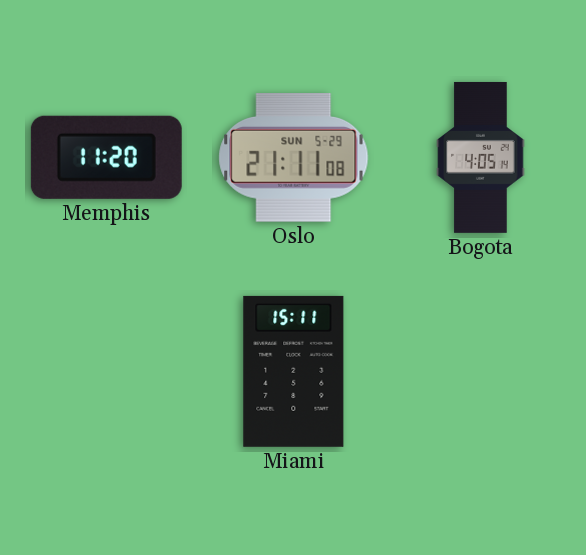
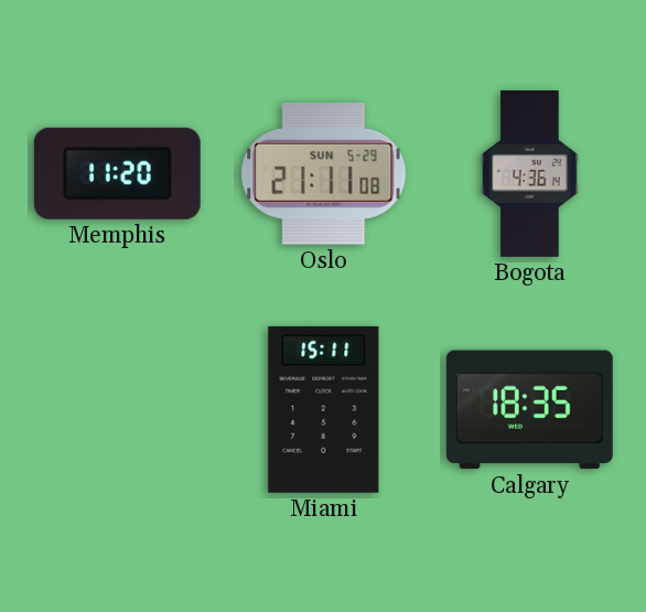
Bogota: 4:05 -> 4:36
Calgary: none -> 18:35
